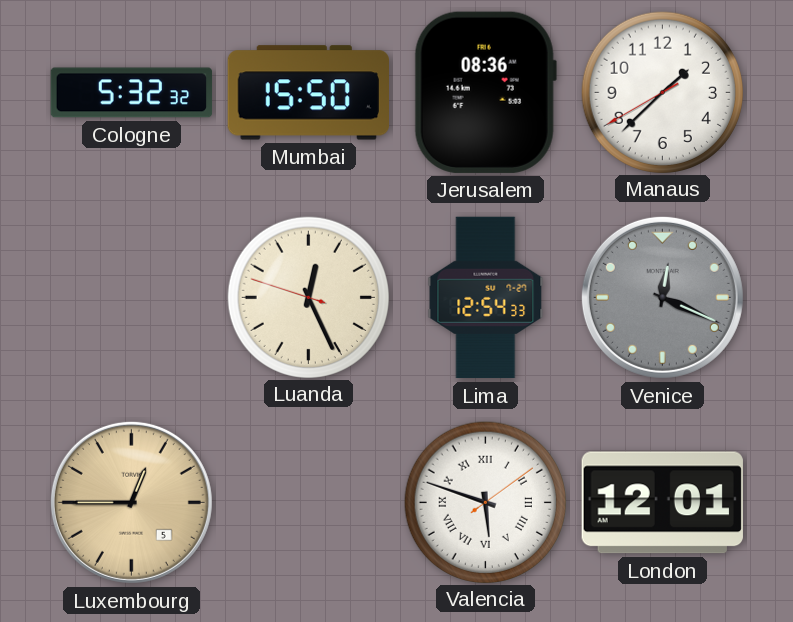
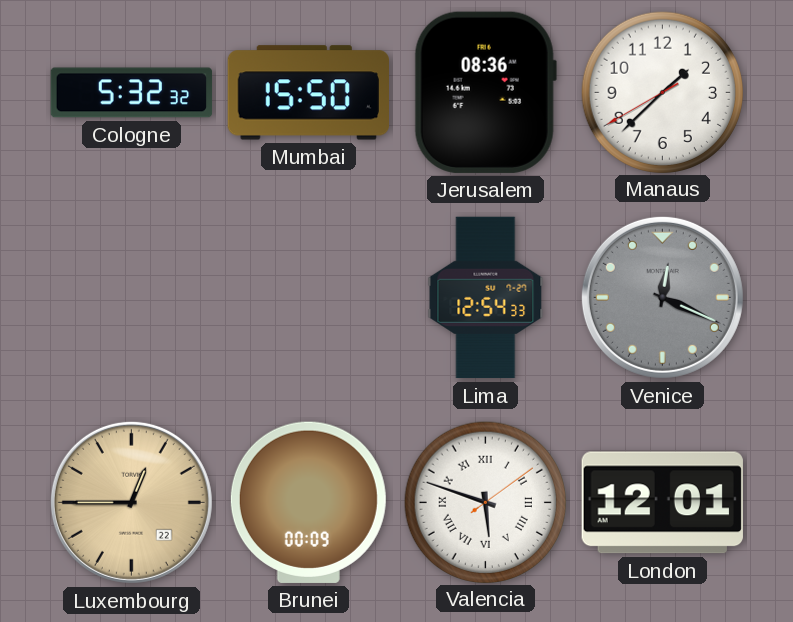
Luanda: 12:25 -> none
Luxembourg date: 5 -> 22
Brunei: none -> 00:09
